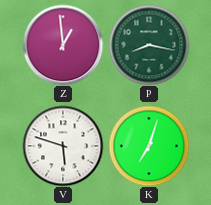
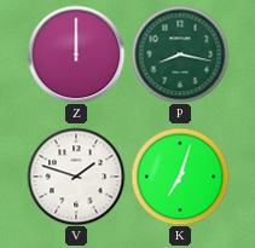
Z: 12:59 -> 12:00
V: 5:48 -> 1:48
